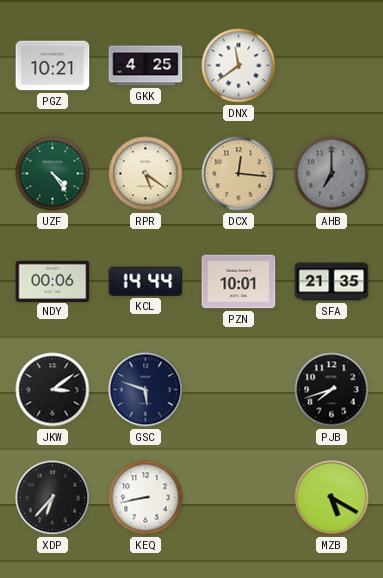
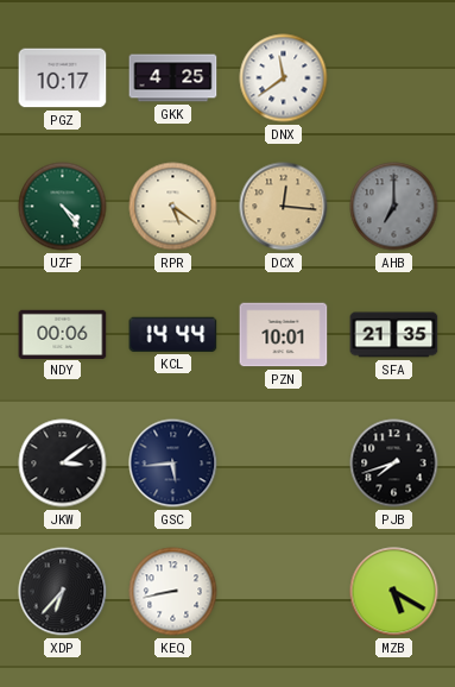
PGZ: 10:21 -> 10:17
GSC: 5:48 -> 5:44
